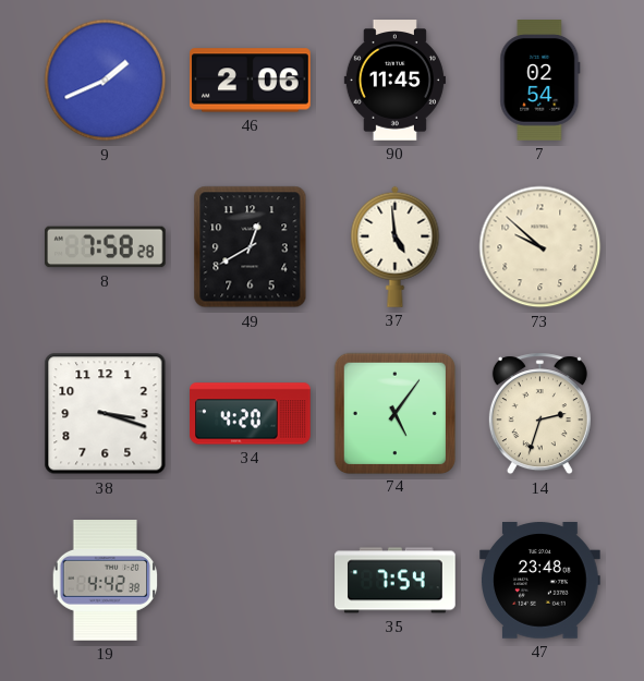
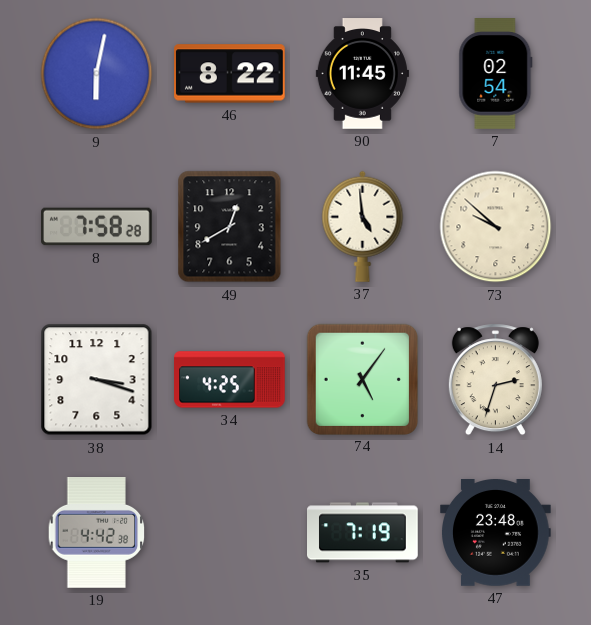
9: 1:41 -> 6:02
46: 2:06 -> 8:22
34: 4:20 -> 4:25
35: 7:54 -> 7:19
